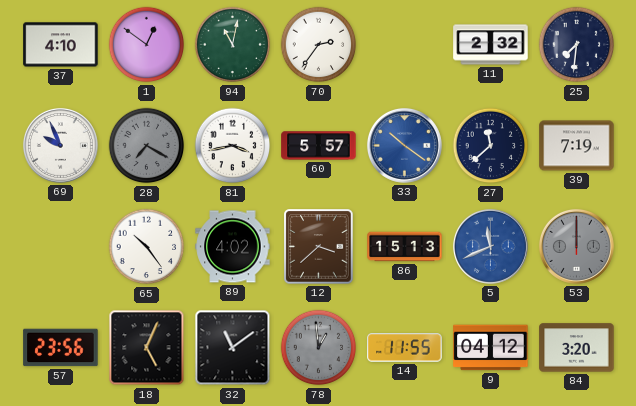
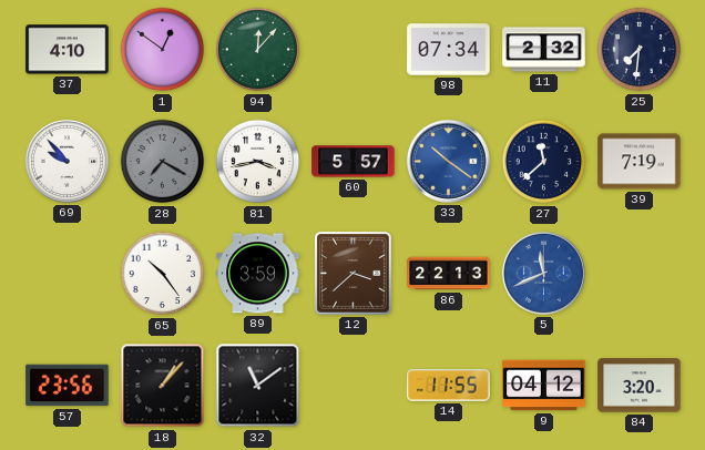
94: 11:02 -> 12:07
70: 2:36 -> none
98: none -> 07:34
69: 9:56 -> 9:53
89: 4:02 -> 3:59
86: 15:13 -> 22:13
53: 12:00 -> none
18: 5:04 -> 1:07
78: 12:59 -> none
